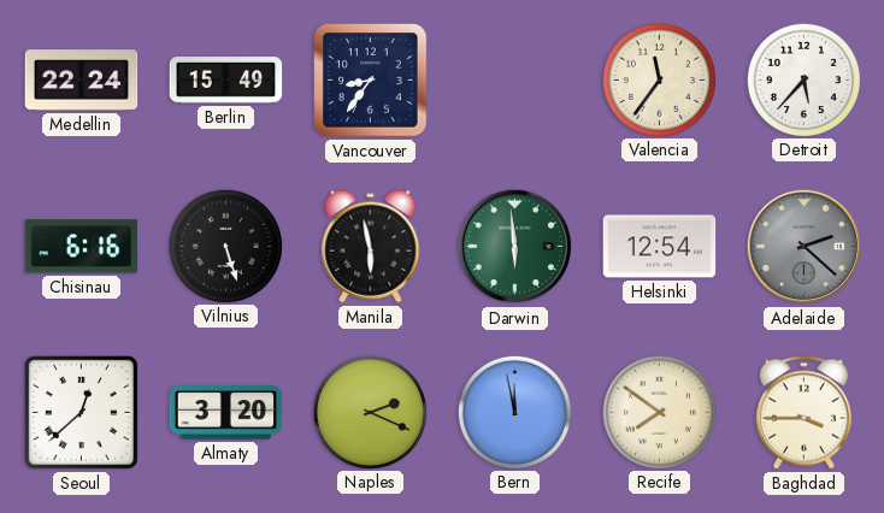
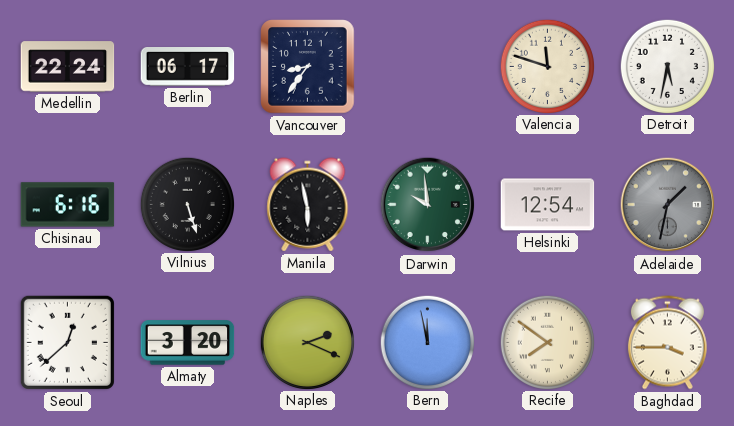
Berlin: 15:49 -> 06:17
Valencia: 11:36 -> 11:48
Detroit: 5:37 -> 5:32
Darwin: 5:59 -> 9:59
Adelaide: 2:22 -> 1:32
